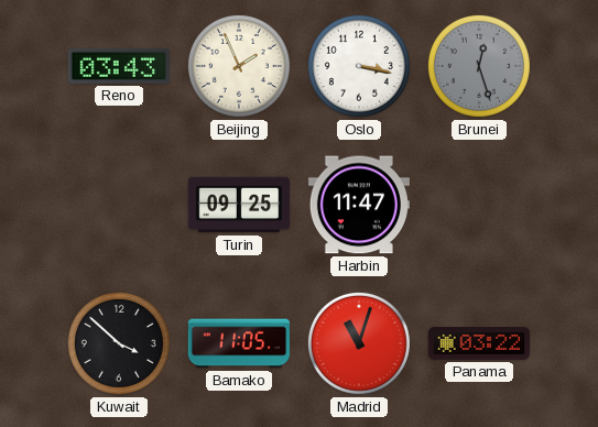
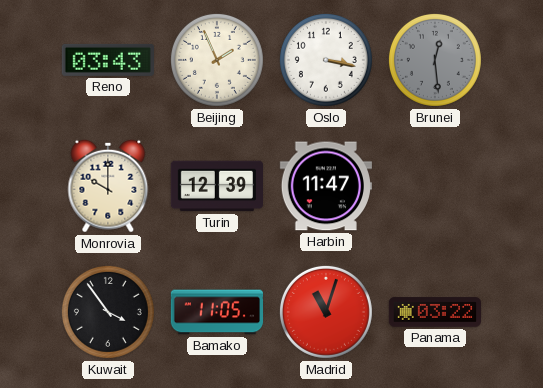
Brunei: 12:27 -> 12:29
Monrovia: none -> 10:00
Turin: 09:25 -> 12:39
Kuwait: 3:52 -> 3:54
